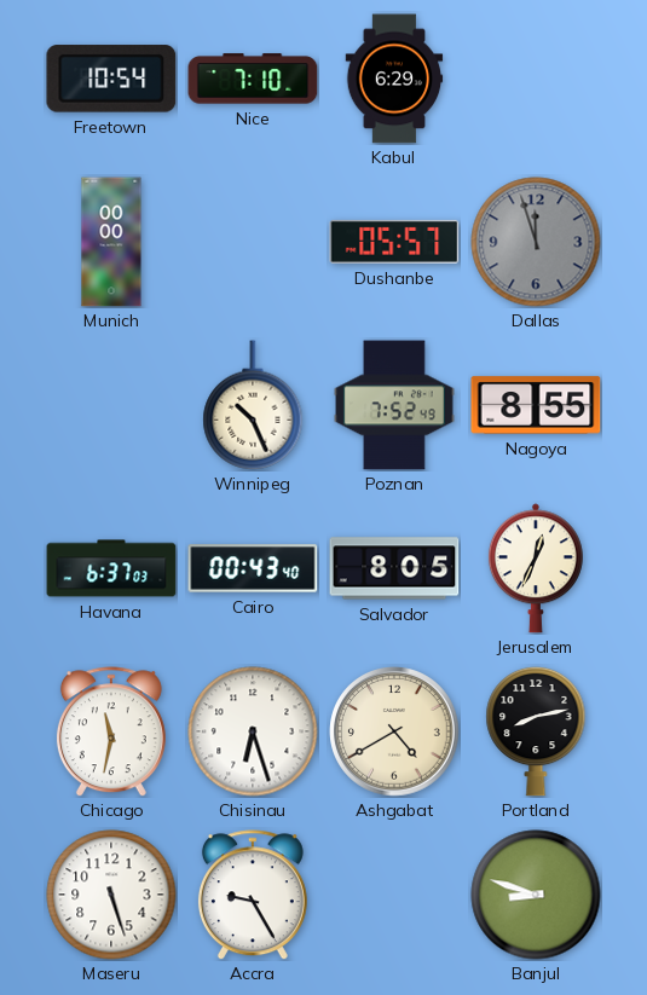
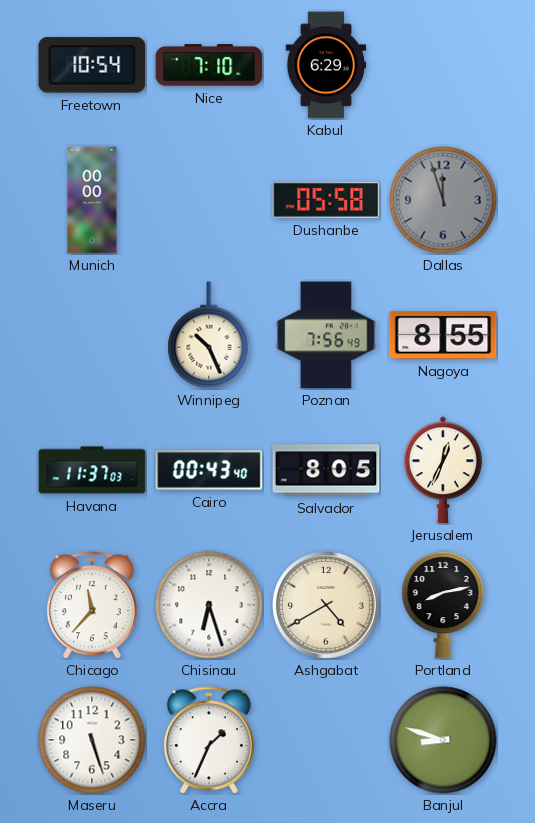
Dushanbe: 05:57 -> 05:58
Poznan: 7:52 -> 7:56
Havana: 6:37 -> 11:37
Chicago: 11:32 -> 11:37
Accra: 9:25 -> 1:34
